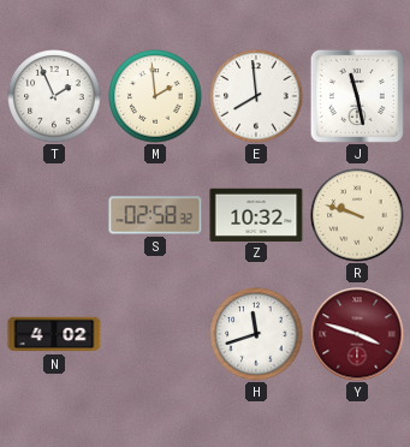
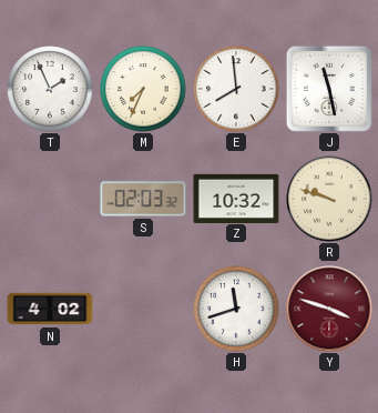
M: 1:59 -> 7:34
S: 02:58 -> 02:03
